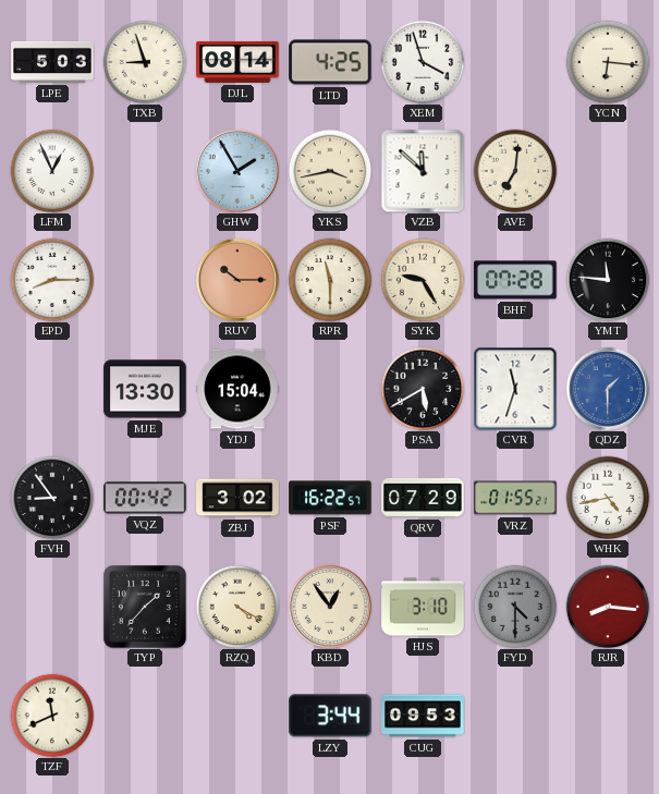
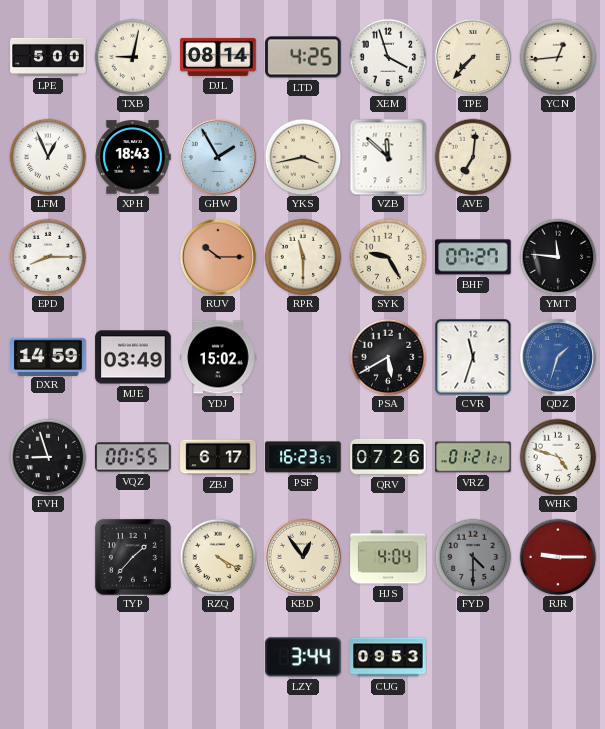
LPE: 5:03 -> 5:00
TXB: 8:57 -> 9:02
TPE: none -> 7:37
YCN: 6:16 -> 12:44
XPH: none -> 18:43
BHF: 07:28 -> 07:27
DXR: none -> 14:59
MJE: 13:30 -> 03:49
YDJ: 15:04 -> 15:02
QDZ: 1:30 -> 1:33
FVH: 8:54 -> 8:57
VQZ: 00:42 -> 00:55
ZBJ: 3:02 -> 6:17
PSF: 16:22 -> 16:23
QRV: 07:29 -> 07:26
VRZ: 01:55 -> 01:21
WHK: 4:43 -> 4:48
HJS: 3:10 -> 4:04
RJR: 8:16 -> 9:15
TZF: 11:41 -> none
